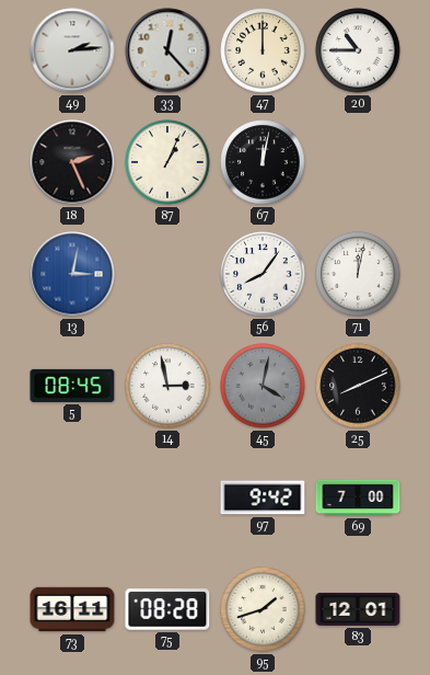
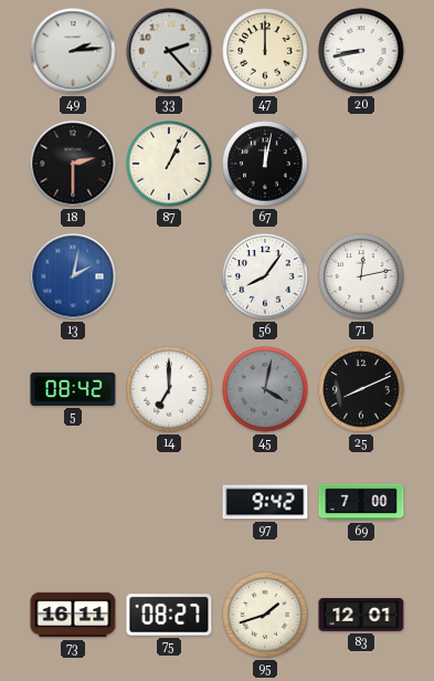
33: 12:23 -> 2:23
20: 10:45 -> 8:43
18: 2:26 -> 2:30
13: 3:02 -> 2:02
71: 12:02 -> 12:13
5: 08:45 -> 08:42
14: 2:58 -> 7:00
75: 08:28 -> 08:27
